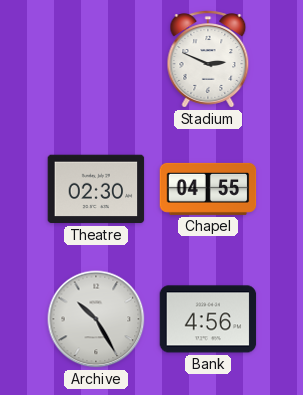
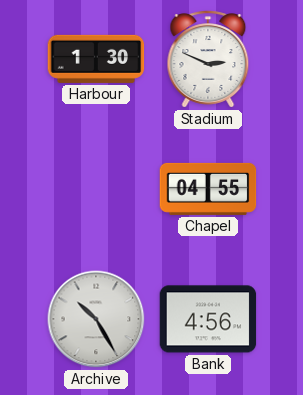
Harbour: none -> 1:30
Theatre: 02:30 -> none
